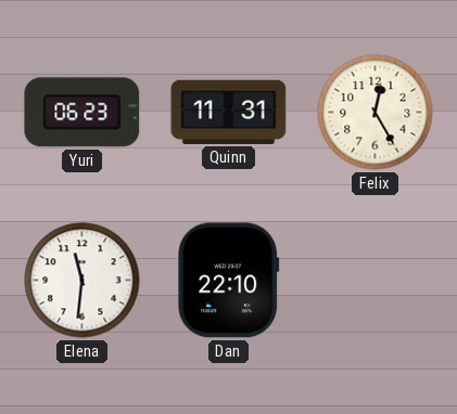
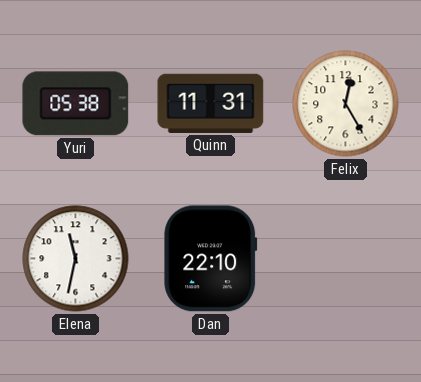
Yuri: 06:23 -> 05:38
Elena: 11:31 -> 11:32
